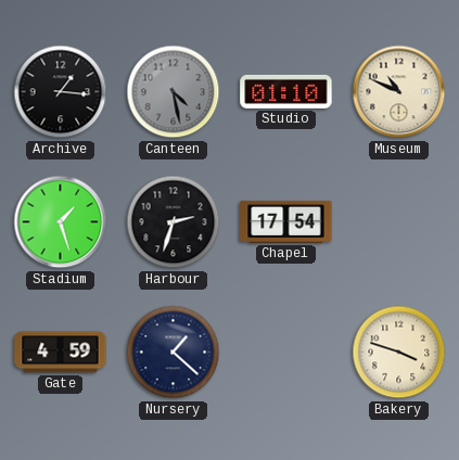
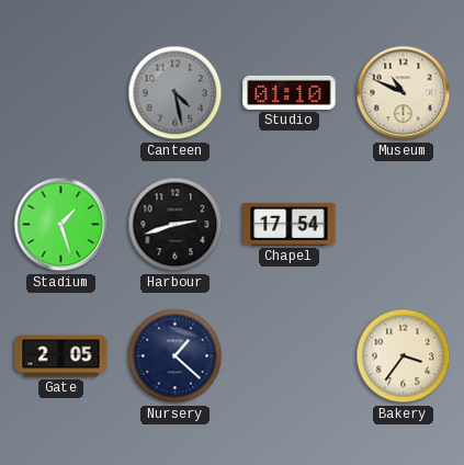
Archive: 1:16 -> none
Harbour: 2:33 -> 2:42
Gate: 4:59 -> 2:05
Bakery: 3:48 -> 3:36
